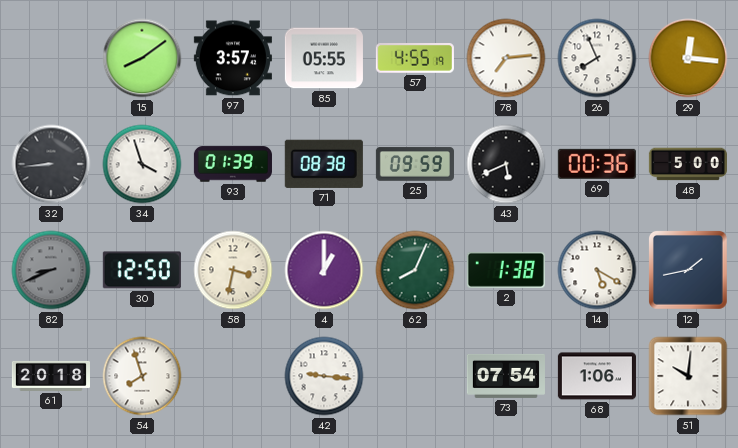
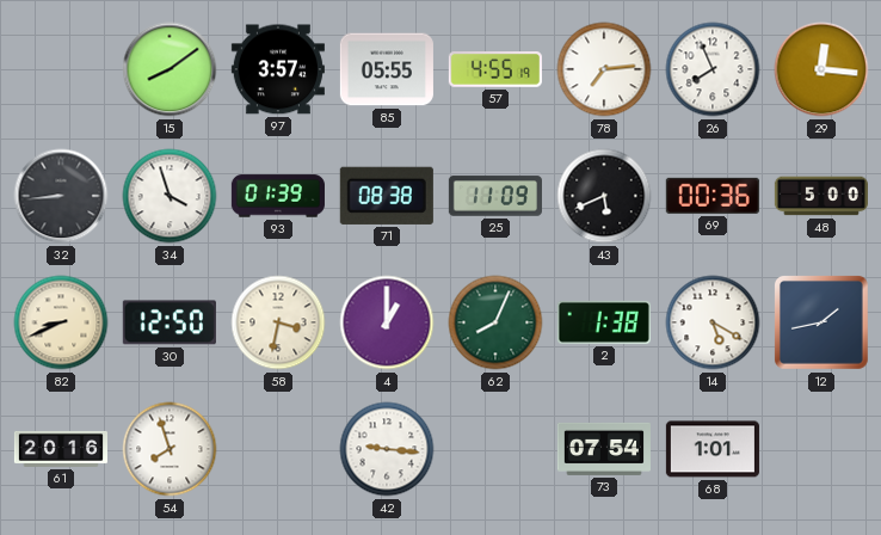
25: 09:59 -> 11:09
82 dial: grey -> cream
61: 20:18 -> 20:16
68: 1:06 -> 1:01
51: 10:01 -> none
